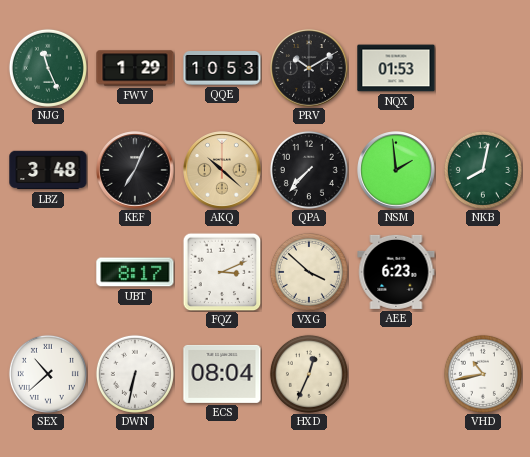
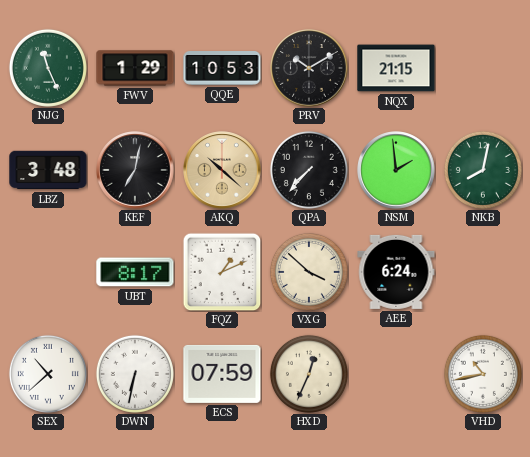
NQX: 01:53 -> 21:15
KEF: 7:04 -> 7:02
FQZ: 3:11 -> 1:11
AEE: 6:23 -> 6:24
ECS: 08:04 -> 07:59
